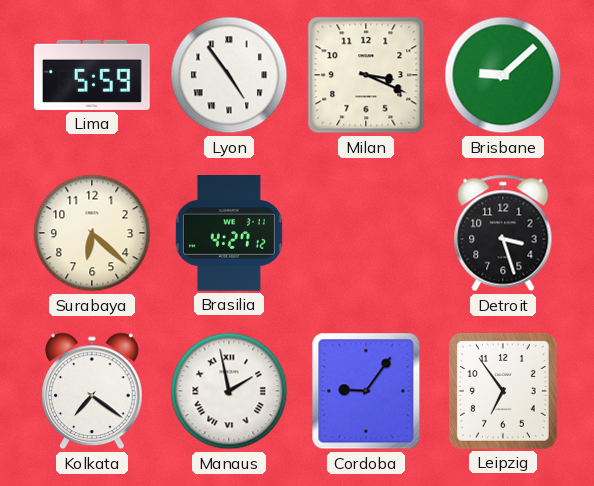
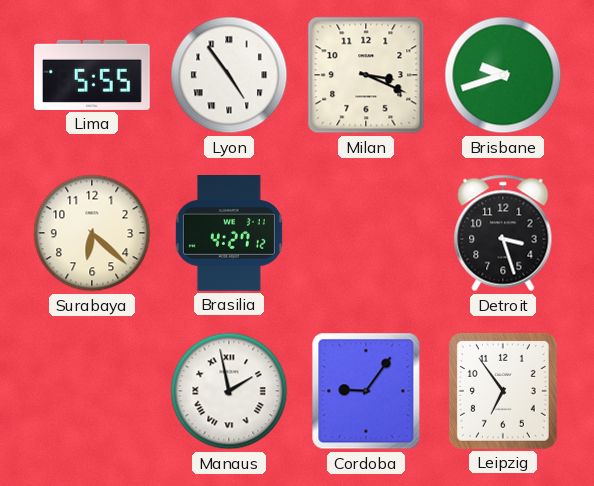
Lima: 5:59 -> 5:55
Brisbane: 9:08 -> 9:42
Kolkata: 7:21 -> none
